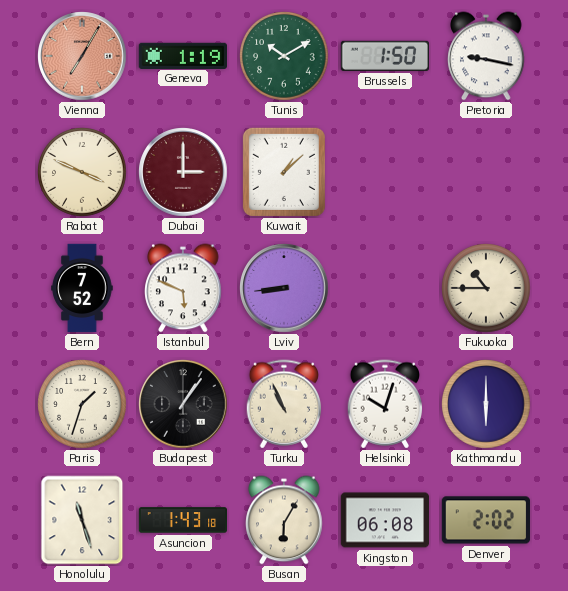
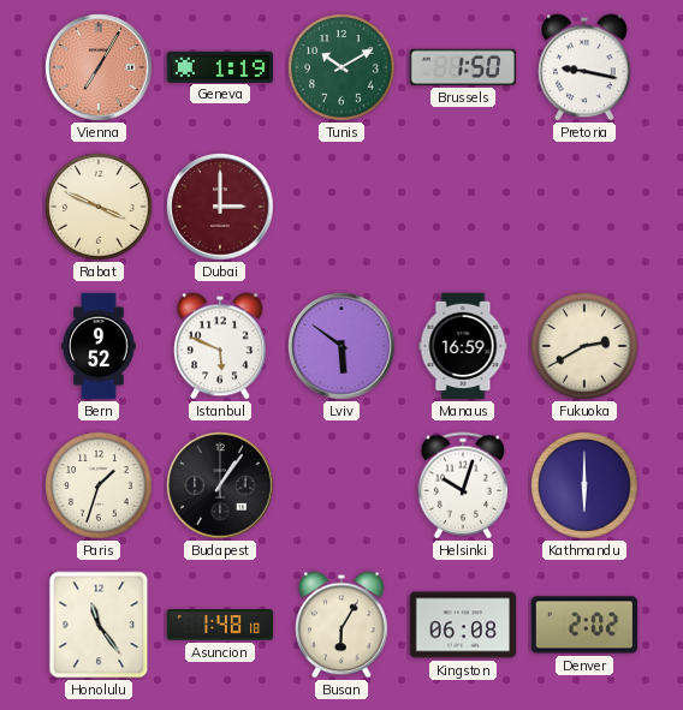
Kuwait: 1:08 -> none
Bern: 7:52 -> 9:52
Lviv: 8:44 -> 5:51
Manaus: none -> 16:59
Fukuoka: 10:45 -> 2:40
Turku: 10:56 -> none
Honolulu: 11:27 -> 11:24
Asuncion: 1:43 -> 1:48
